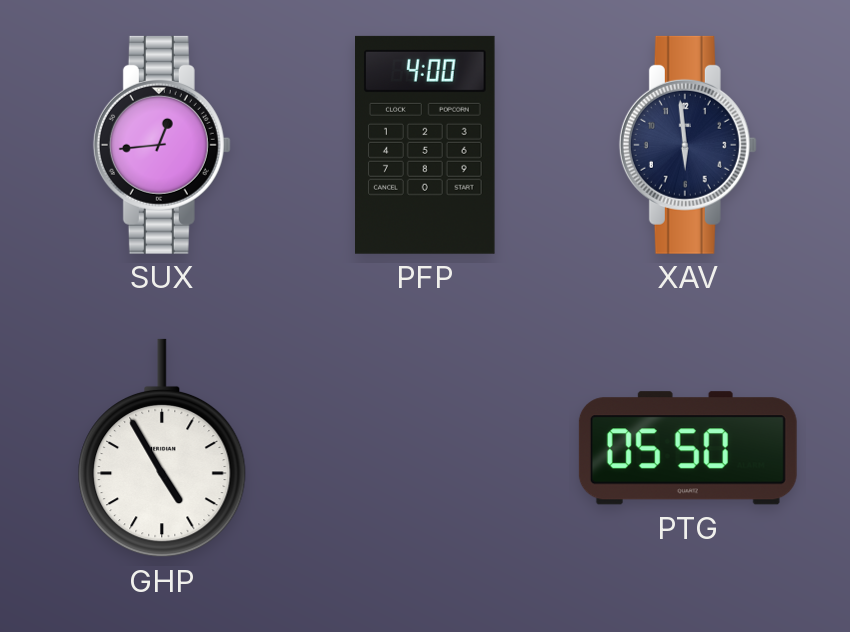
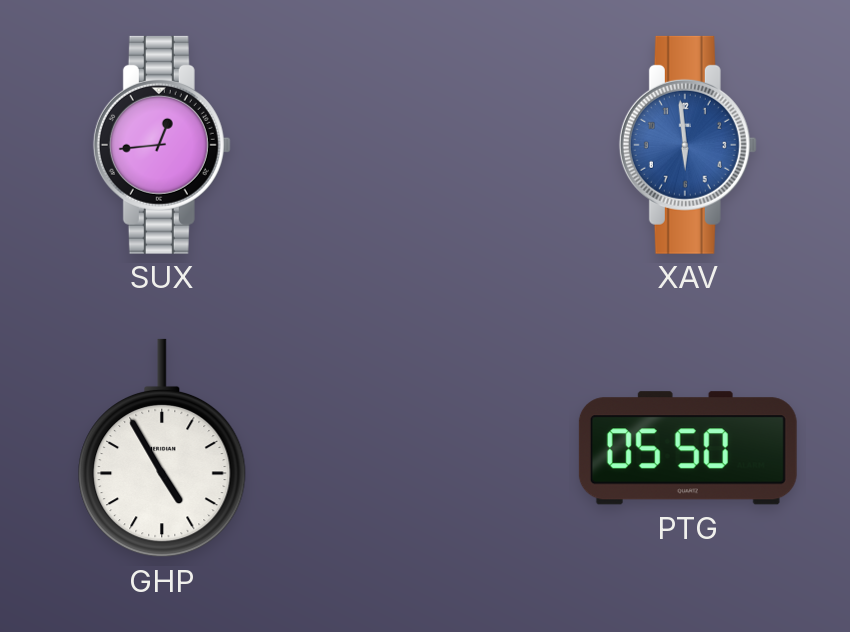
PFP: 4:00 -> none
XAV dial: navy -> blue
